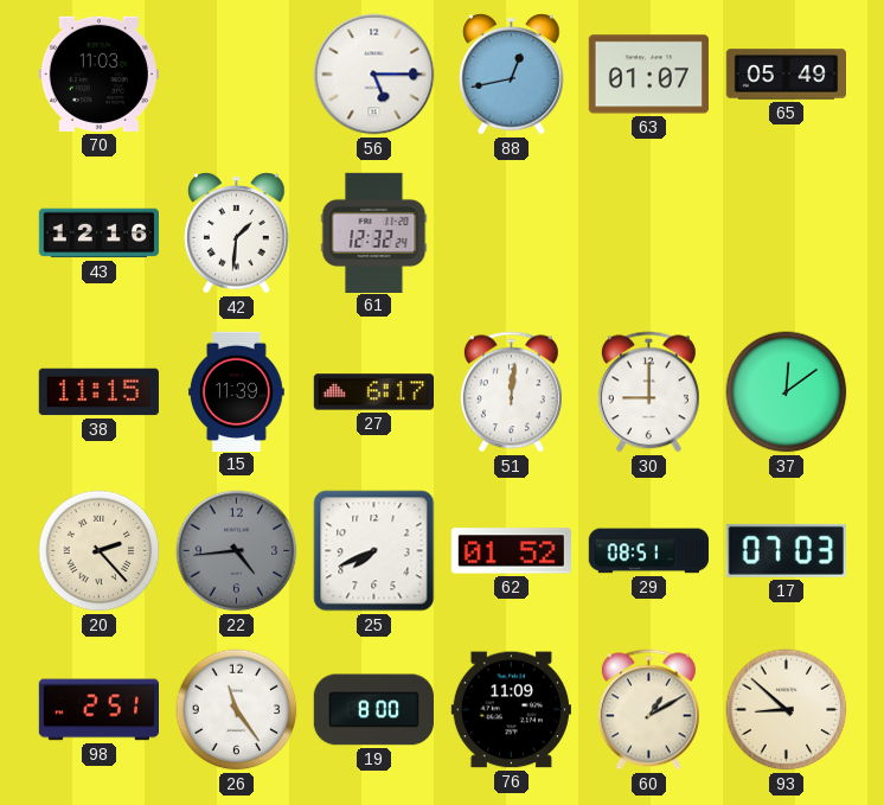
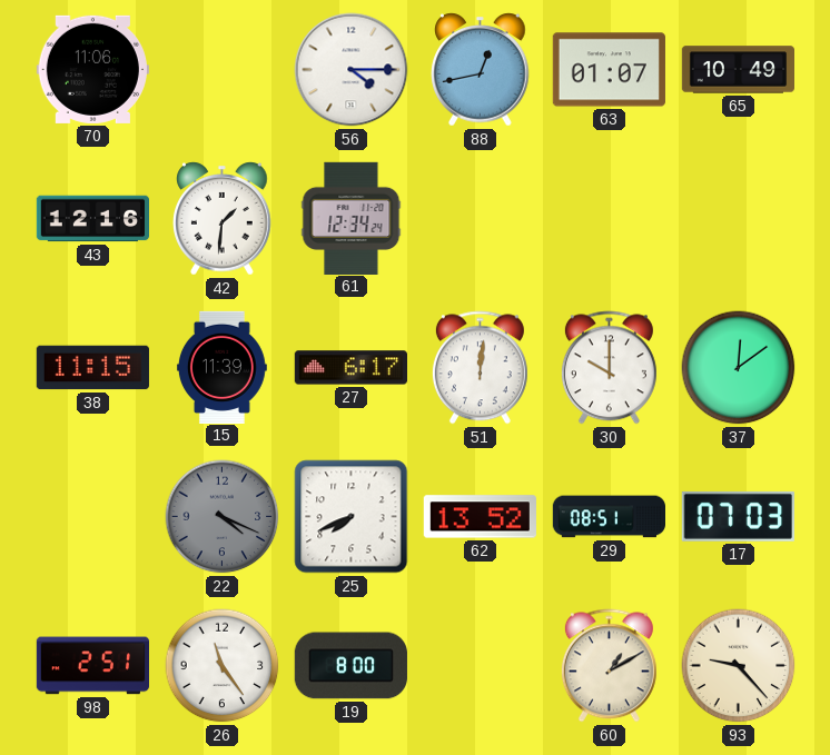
70: 11:03 -> 11:06
56: 5:15 -> 4:15
65: 05:49 -> 10:49
61: 12:32 -> 12:34
30: 9:00 -> 10:00
20: 2:23 -> none
22: 4:44 -> 4:19
62: 01:52 -> 13:52
76: 11:09 -> none
93: 8:52 -> 9:23
